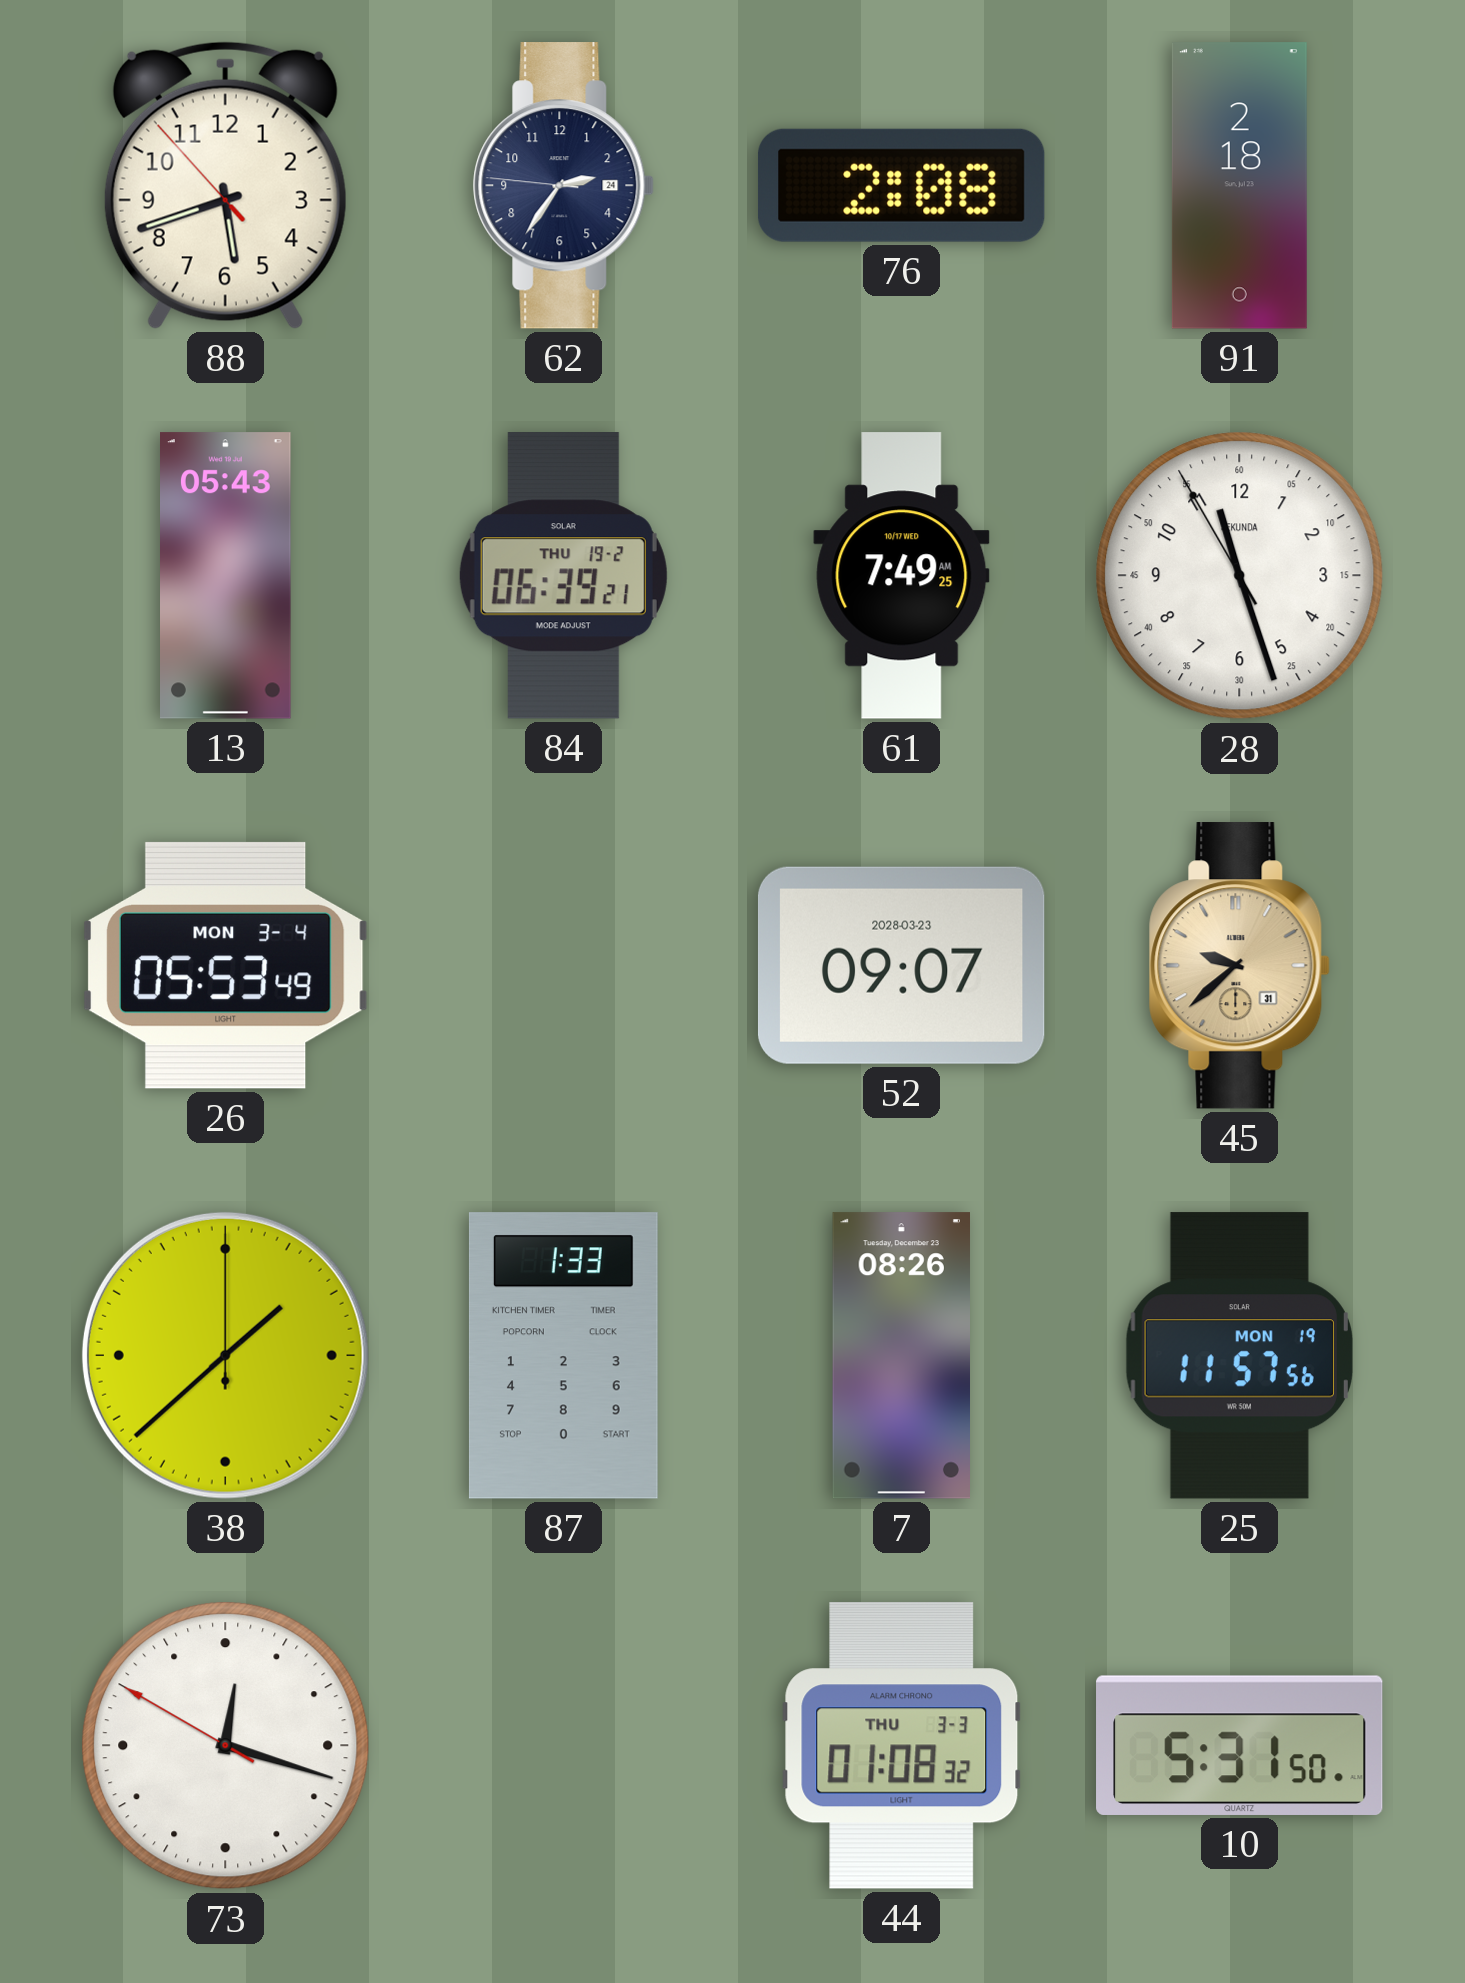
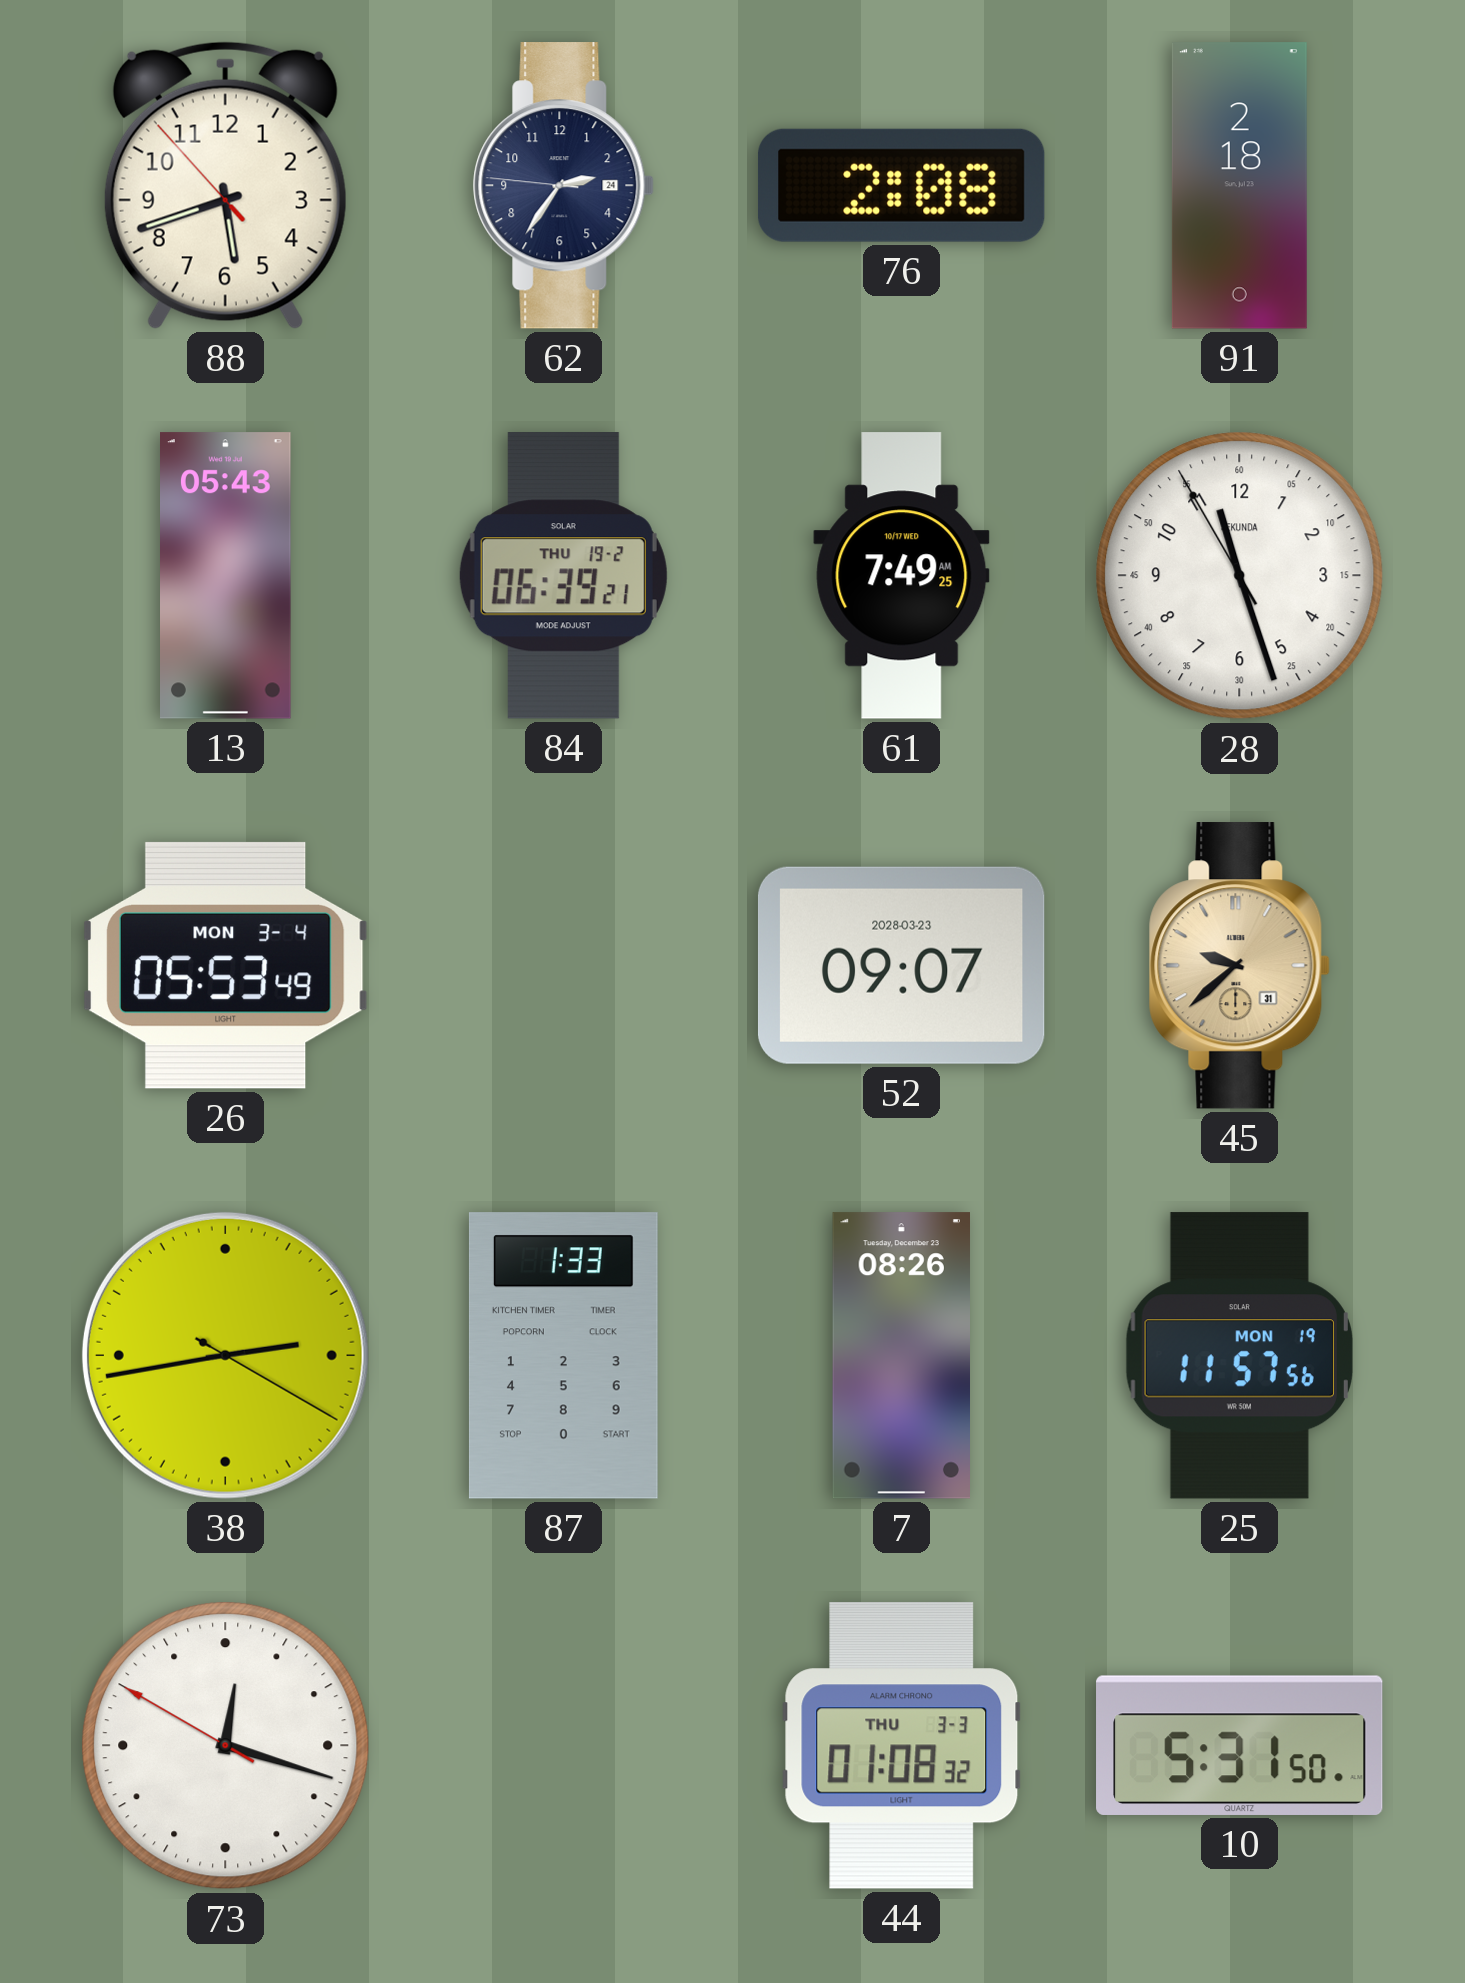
38: 1:38 -> 2:43
